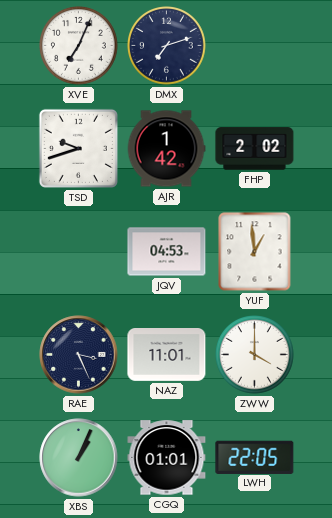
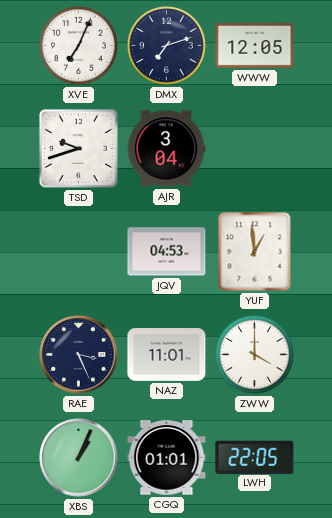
WWW: none -> 12:05
AJR: 1:42 -> 3:04
FHP: 2:02 -> none
